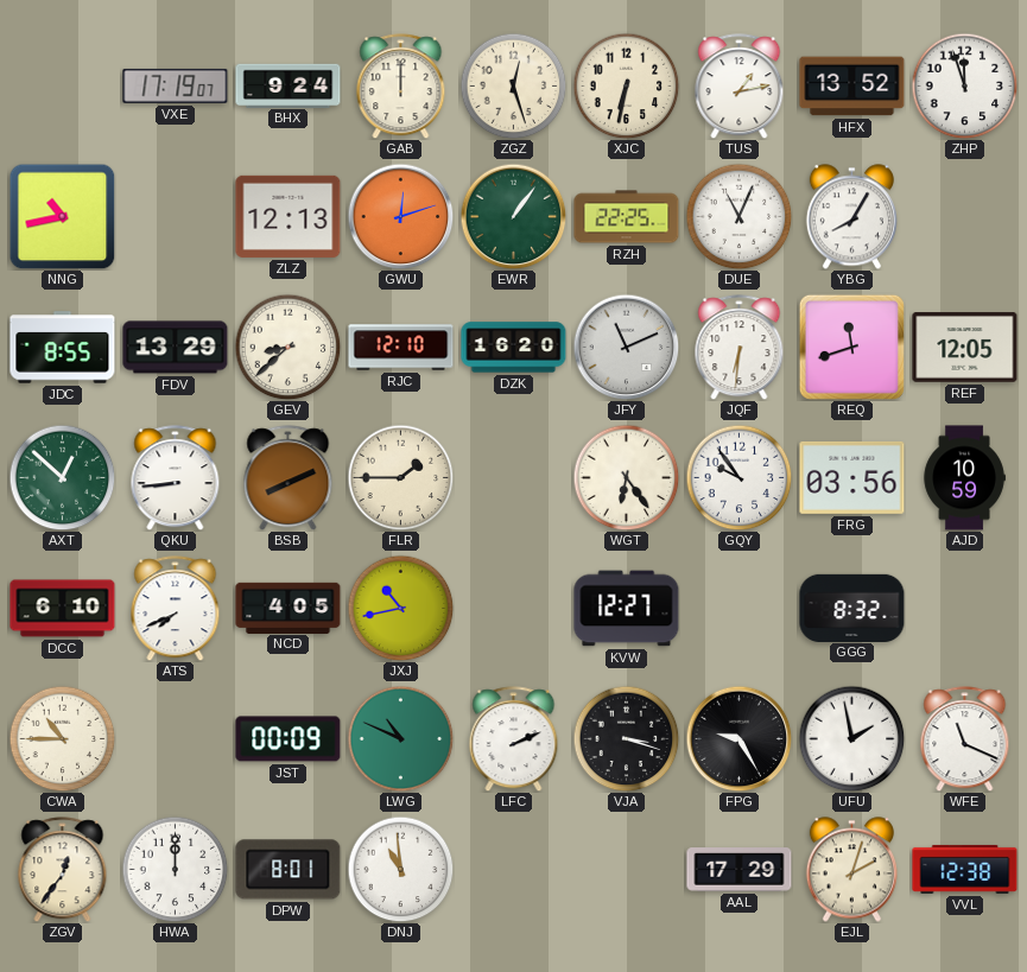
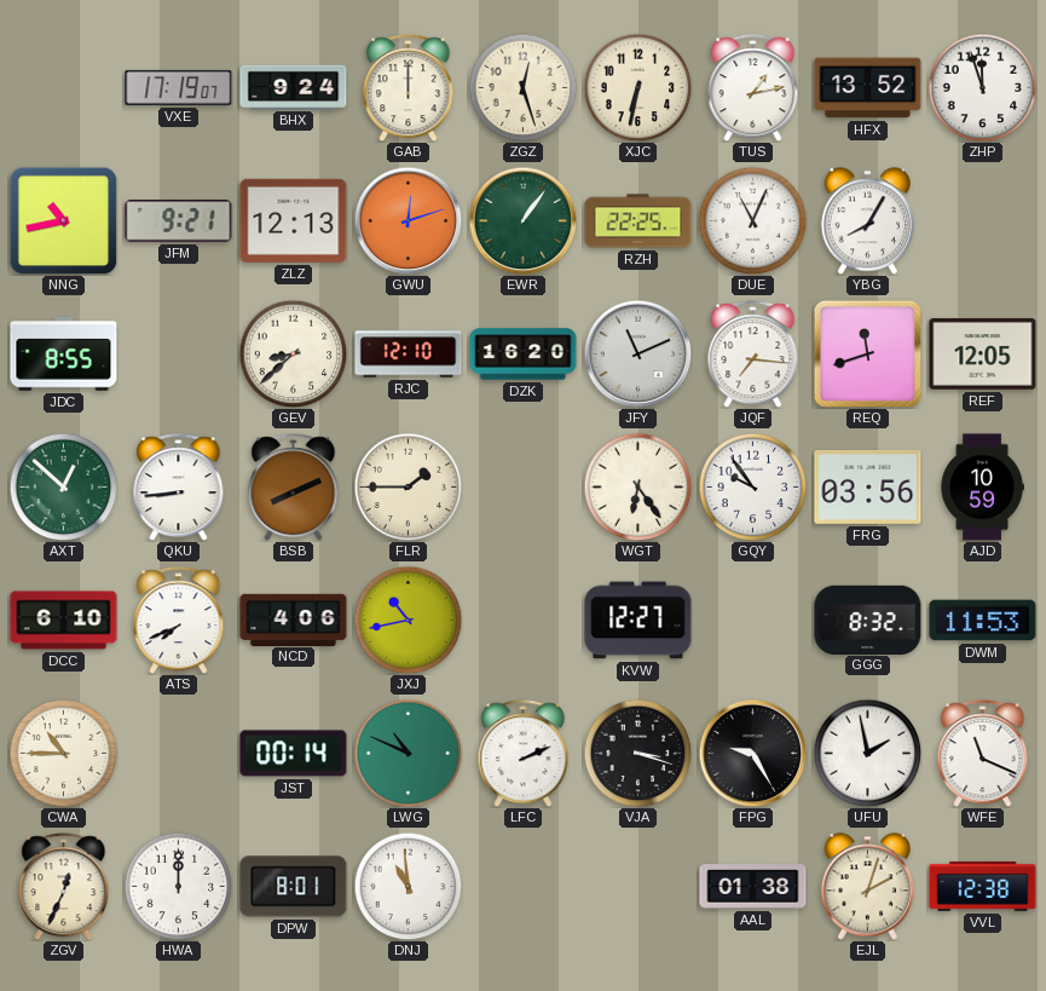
JFM: none -> 9:21
FDV: 13:29 -> none
JQF: 6:31 -> 7:16
NCD: 4:05 -> 4:06
DWM: none -> 11:53
JST: 00:09 -> 00:14
ZGV: 12:36 -> 12:34
AAL: 17:29 -> 01:38
